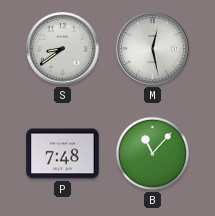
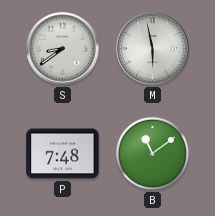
M: 12:28 -> 5:58
B: 11:07 -> 11:09
